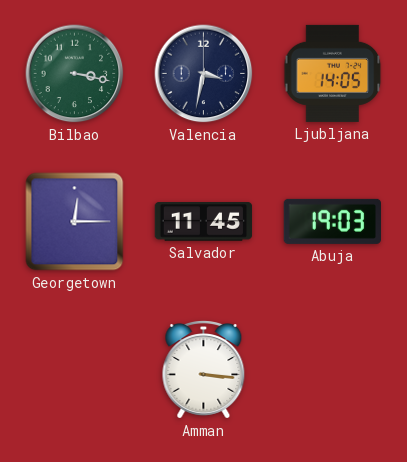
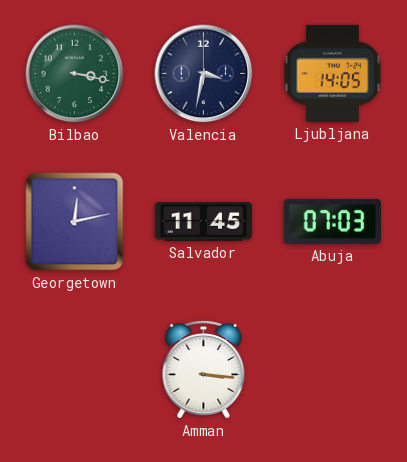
Georgetown: 12:15 -> 12:13
Abuja: 19:03 -> 07:03
